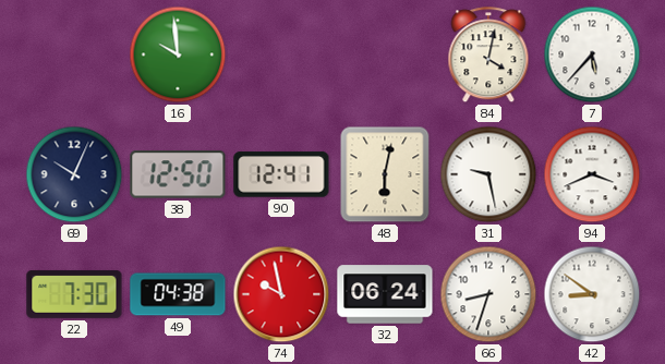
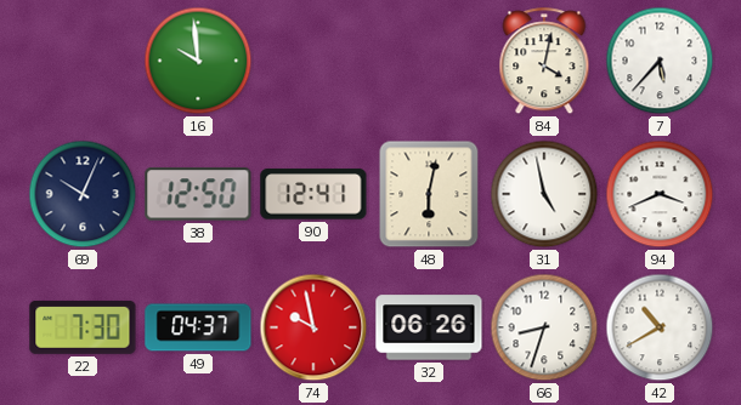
31: 9:28 -> 4:58
49: 04:38 -> 04:37
32: 06:24 -> 06:26
42: 8:51 -> 10:40
